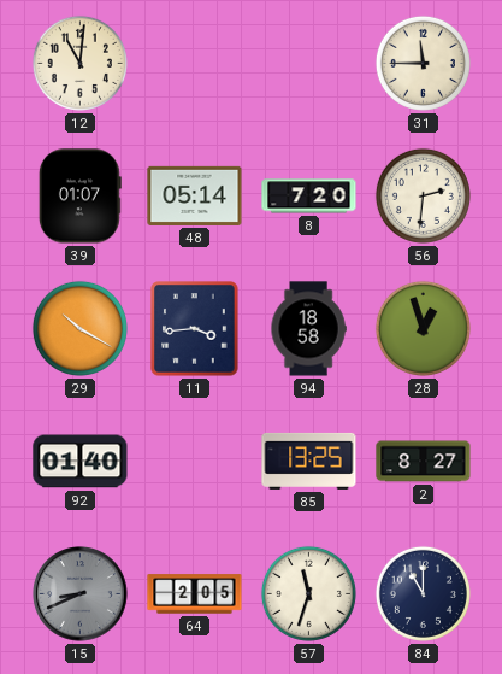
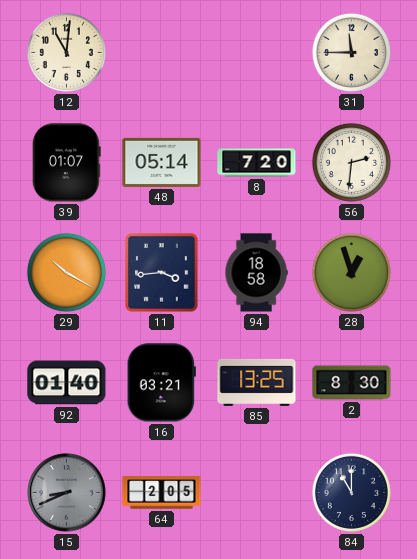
16: none -> 03:21
2: 8:27 -> 8:30
57: 11:33 -> none
